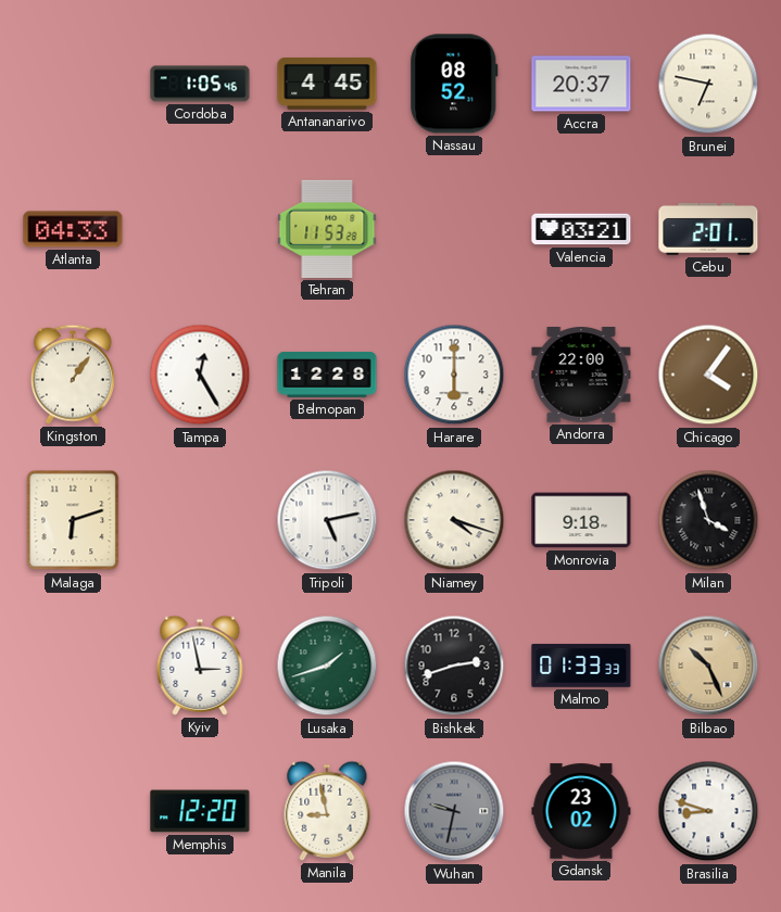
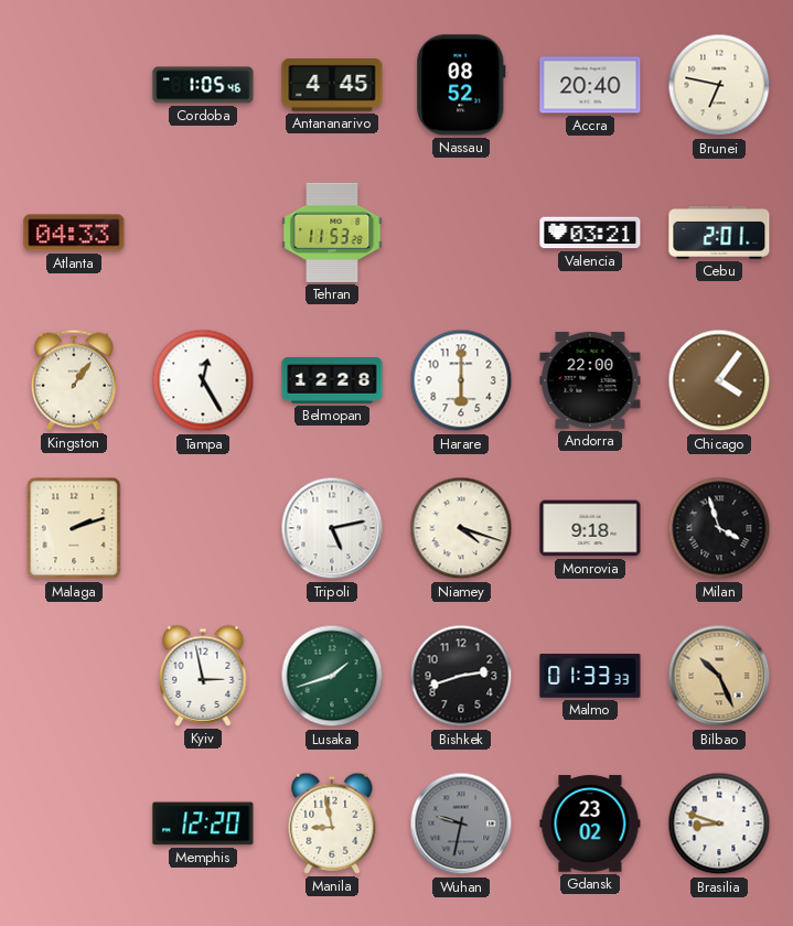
Accra: 20:37 -> 20:40
Malaga: 6:12 -> 2:12
